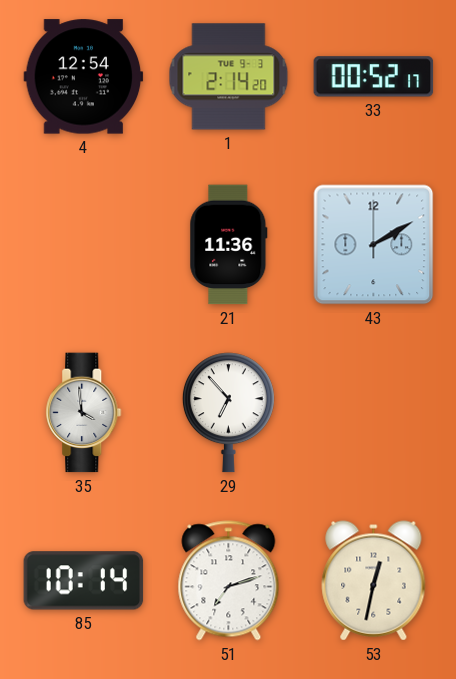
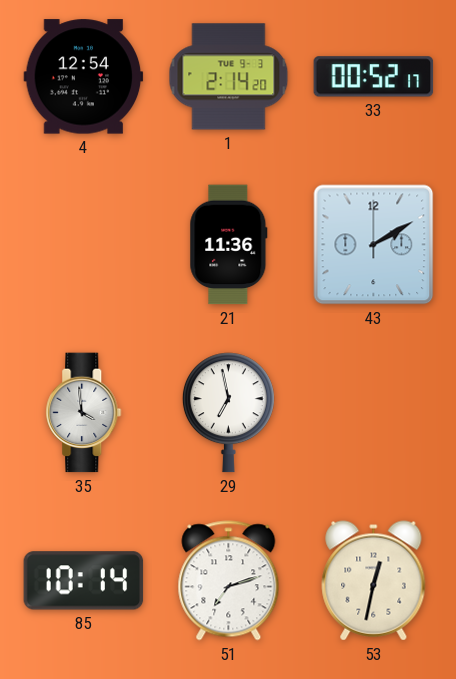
29: 6:53 -> 6:58
